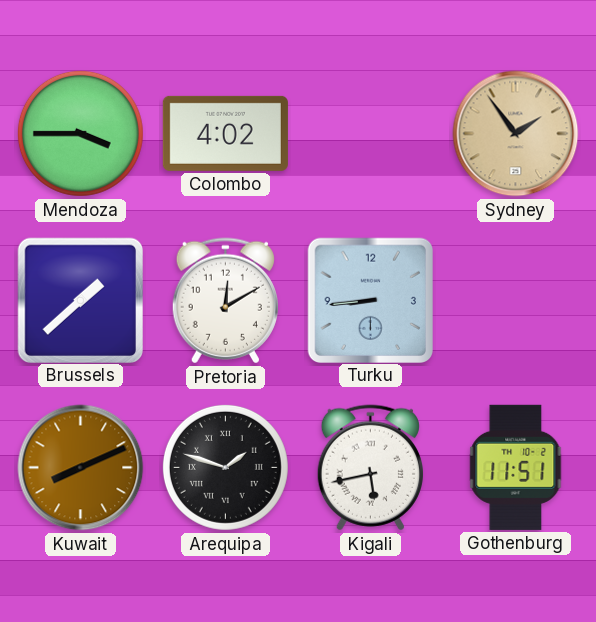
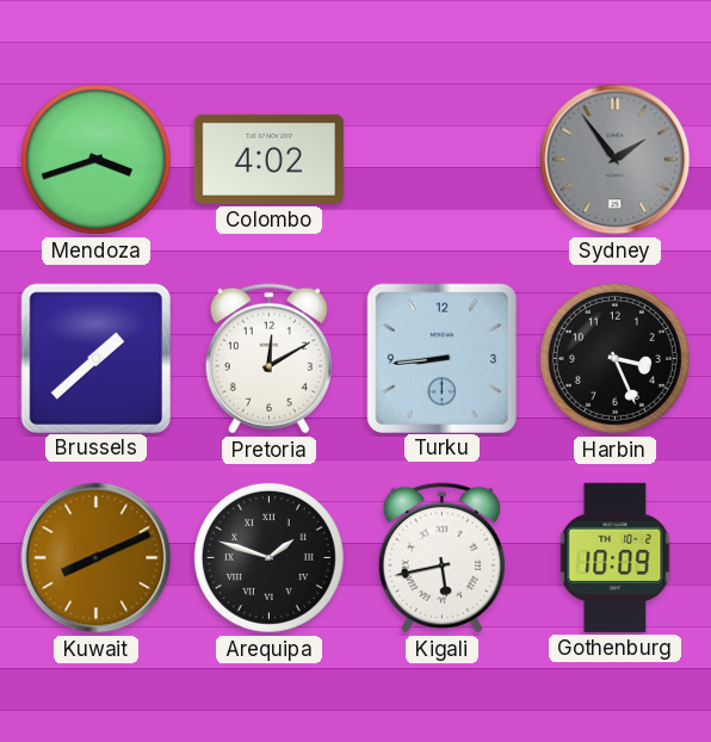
Mendoza: 3:45 -> 3:42
Sydney dial: champagne -> grey
Harbin: none -> 3:26
Gothenburg: 11:51 -> 10:09
